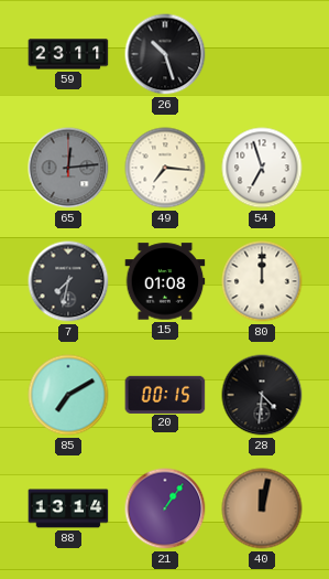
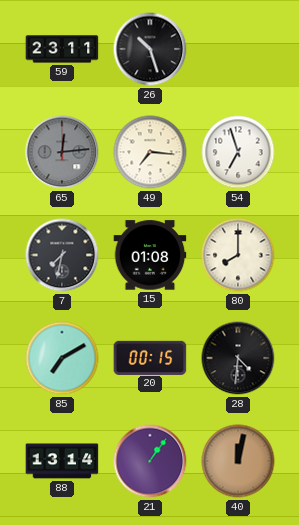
80: 12:00 -> 8:00
